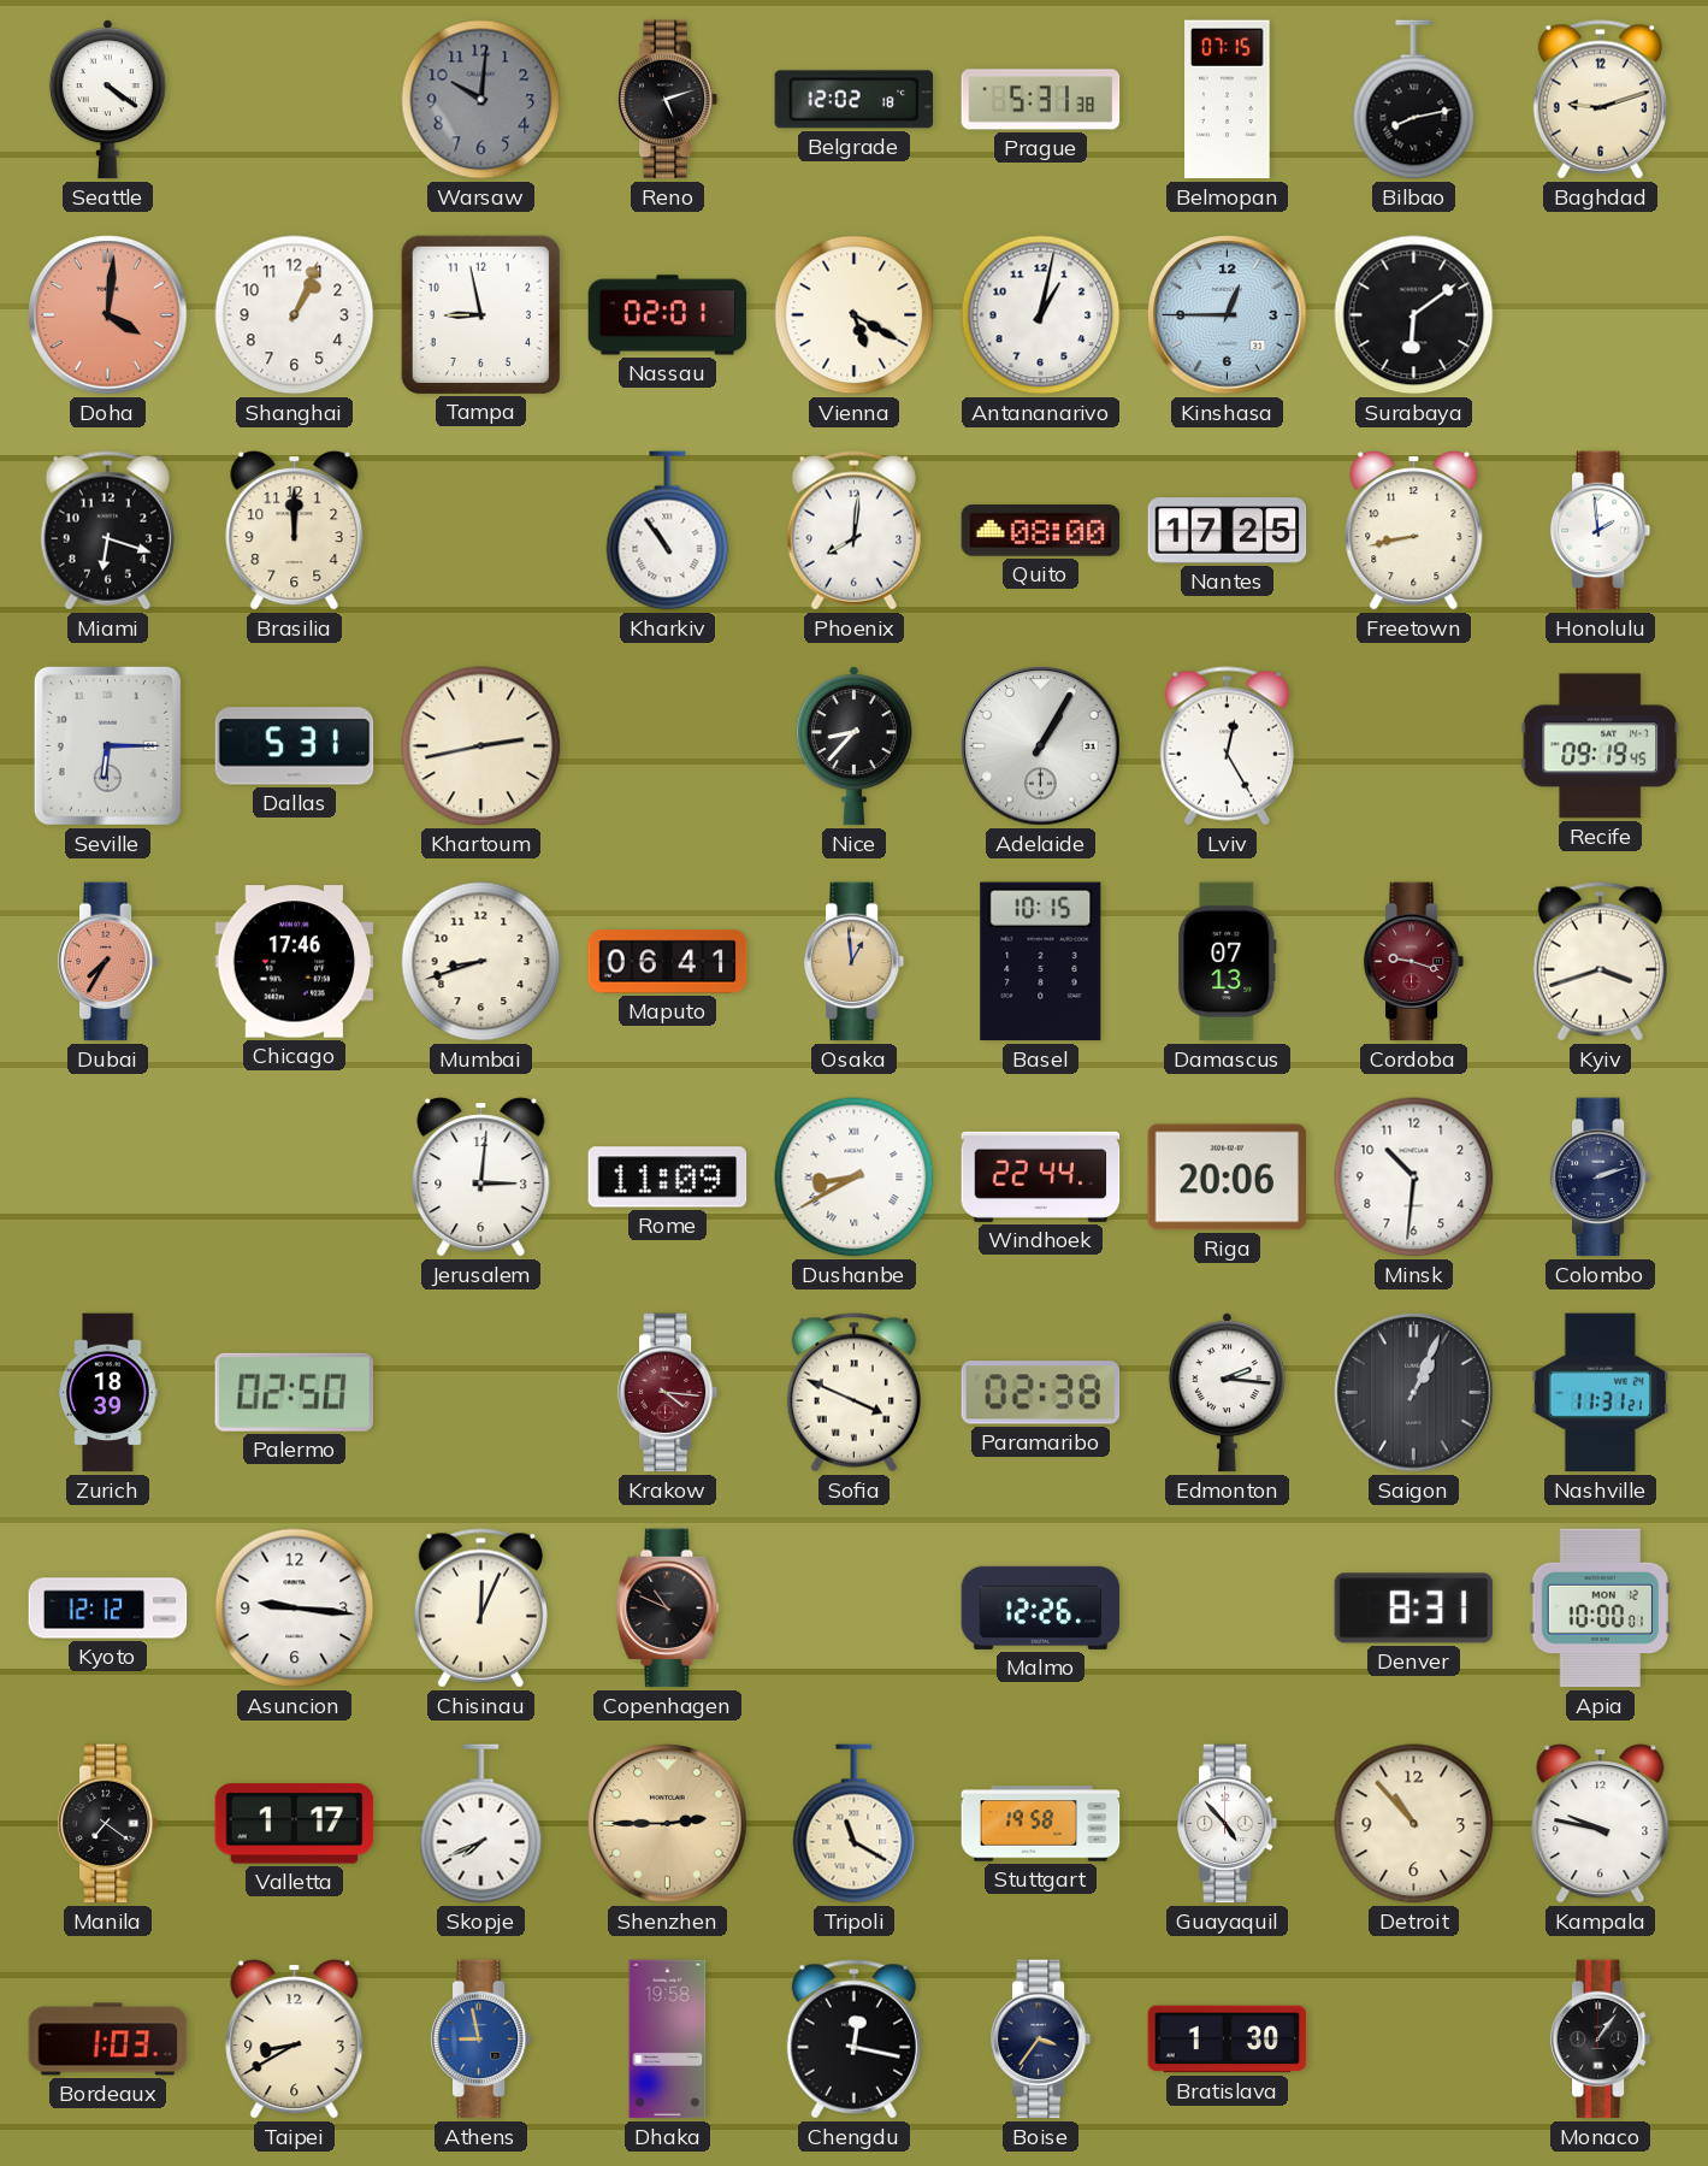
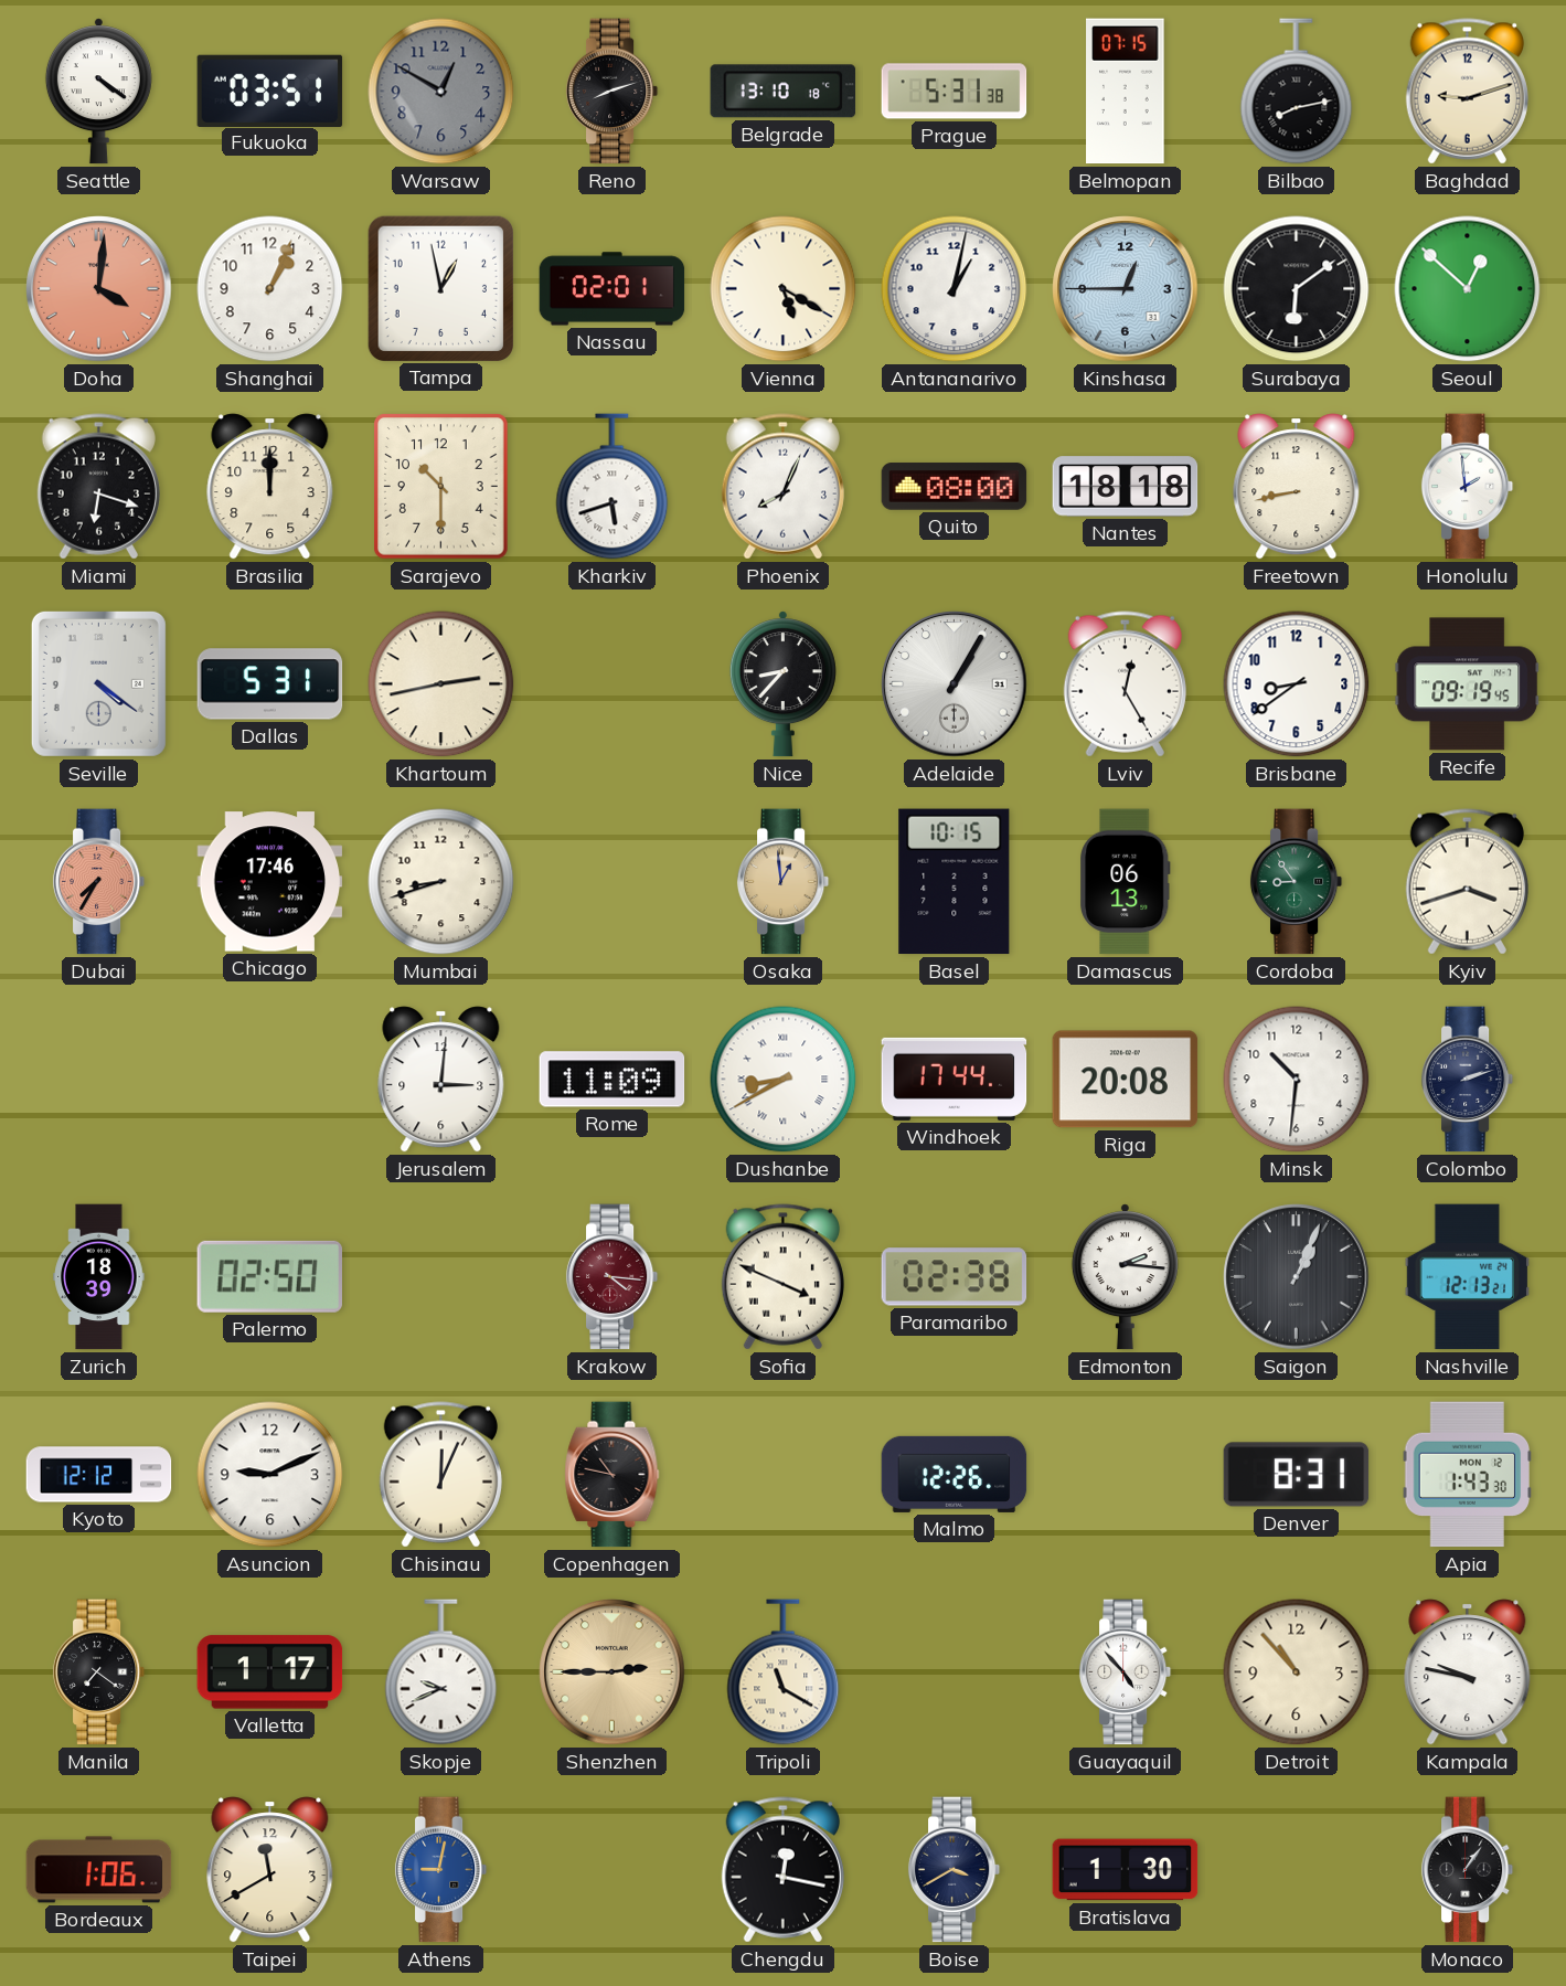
Fukuoka: none -> 03:51
Warsaw: 10:01 -> 12:50
Reno: 5:12 -> 8:12
Belgrade: 12:02 -> 13:10
Tampa: 8:58 -> 12:58
Seoul: none -> 12:52
Sarajevo: none -> 10:30
Kharkiv: 10:54 -> 5:42
Phoenix: 8:01 -> 8:04
Nantes: 17:25 -> 18:18
Seville: 6:15 -> 4:21
Brisbane: none -> 8:39
Maputo: 06:41 -> none
Damascus: 07:13 -> 06:13
Cordoba: 9:18 -> 8:54
Cordoba dial: burgundy -> green
Windhoek: 22:44 -> 17:44
Riga: 20:06 -> 20:08
Nashville: 11:31 -> 12:13
Asuncion: 9:16 -> 9:11
Copenhagen: 10:49 -> 10:47
Apia: 10:00 -> 1:43
Skopje: 7:41 -> 9:41
Stuttgart: 19:58 -> none
Bordeaux: 1:03 -> 1:06
Taipei: 8:40 -> 11:40
Athens: 8:58 -> 9:02
Dhaka: 19:58 -> none
Boise: 3:36 -> 3:40
